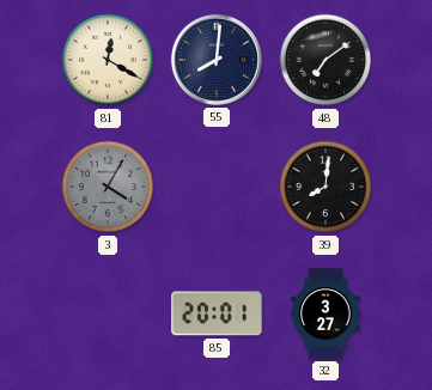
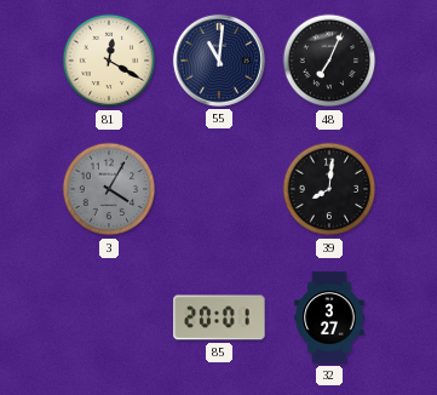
55: 8:01 -> 11:01
48: 7:09 -> 7:04
